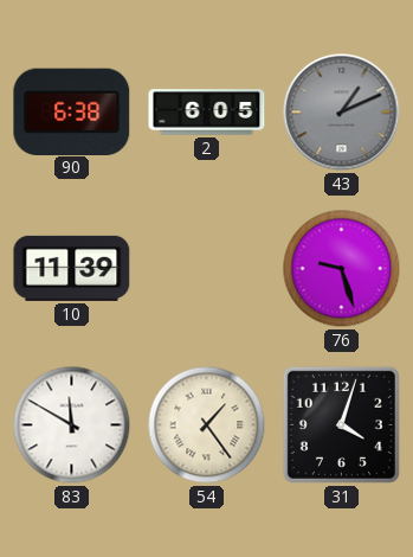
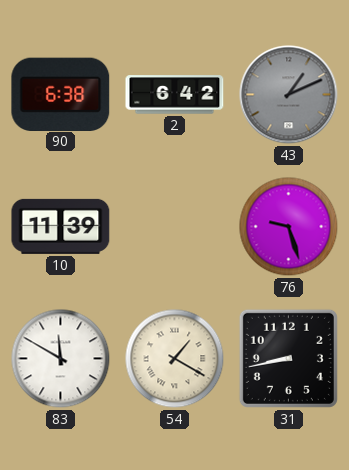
2: 6:05 -> 6:42
54: 1:24 -> 1:20
31: 4:03 -> 8:43
